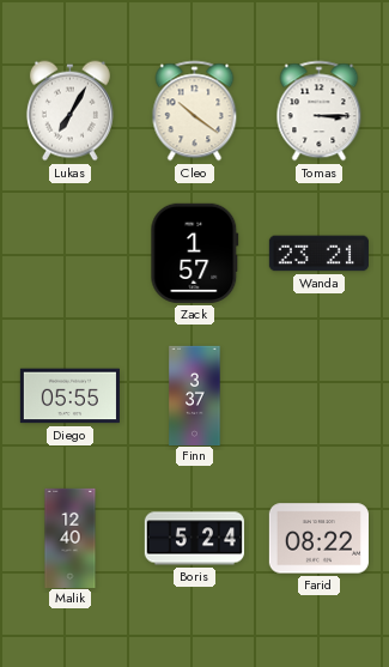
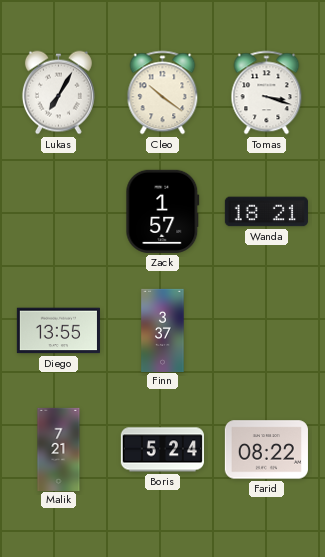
Tomas: 3:15 -> 3:18
Wanda: 23:21 -> 18:21
Diego: 05:55 -> 13:55
Malik: 12:40 -> 7:21
